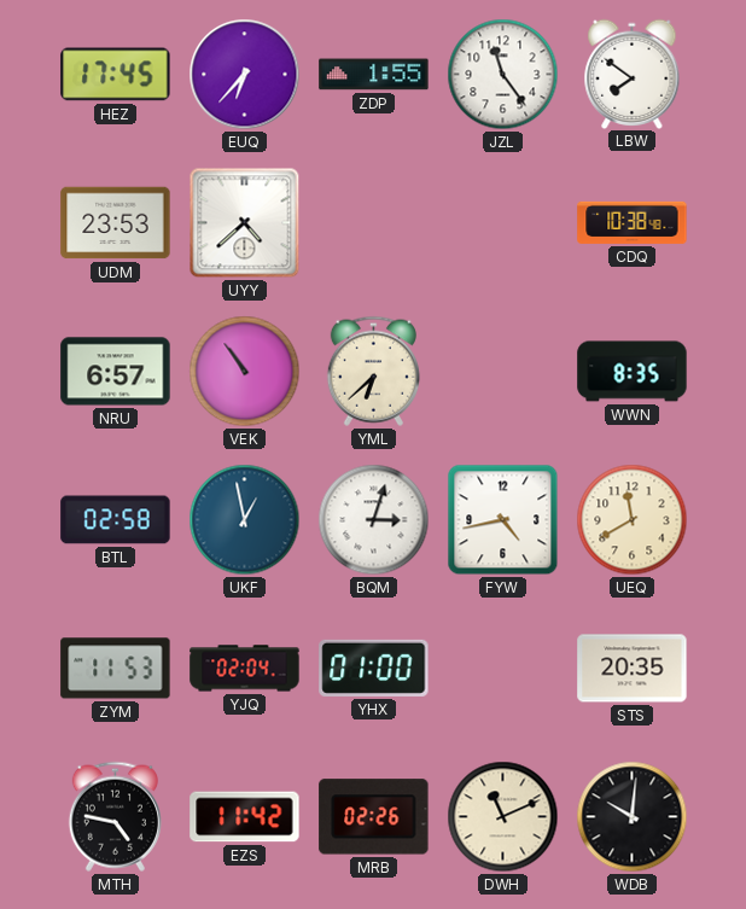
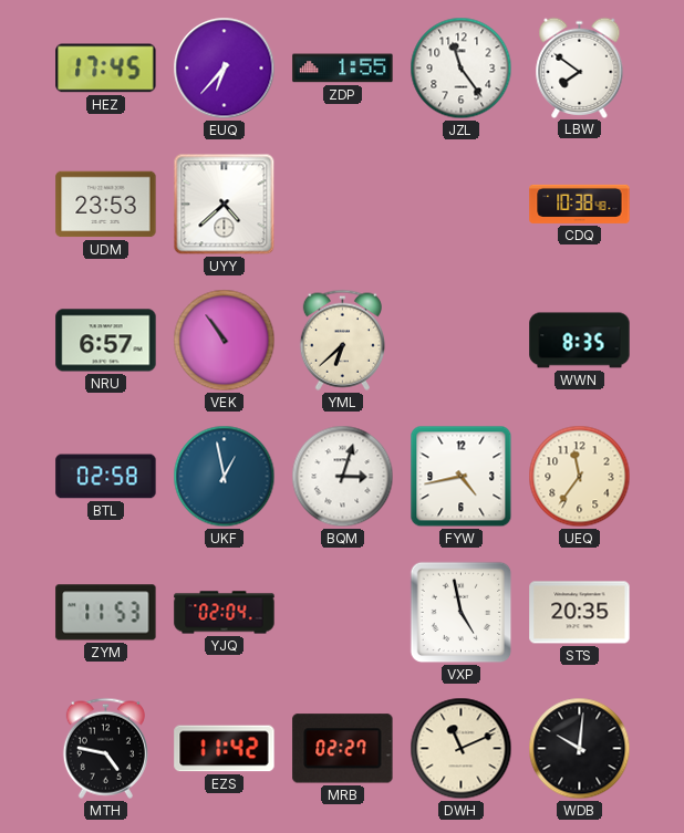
UEQ: 11:40 -> 11:36
YHX: 01:00 -> none
VXP: none -> 4:58
MRB: 02:26 -> 02:27
